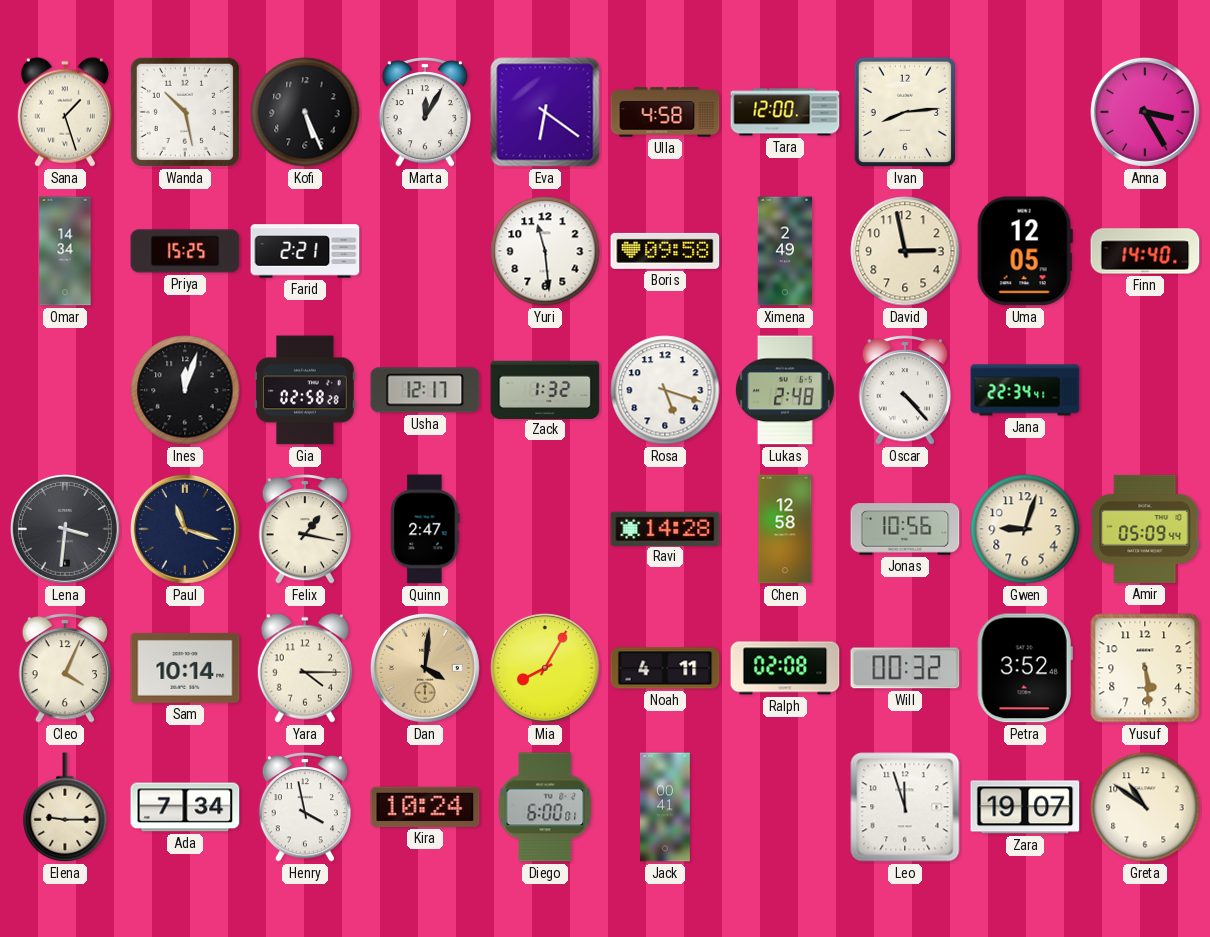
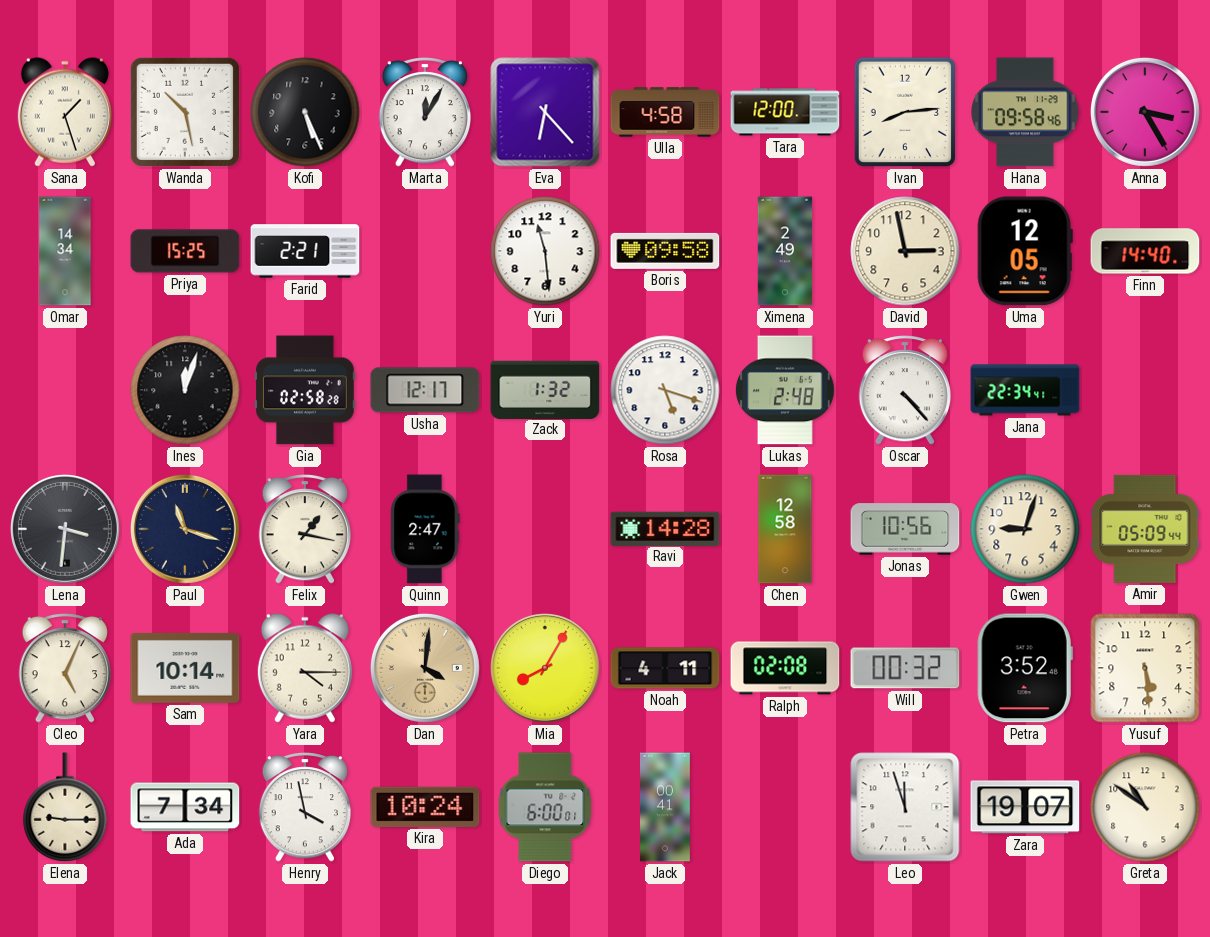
Eva: 6:21 -> 6:23
Hana: none -> 09:58
Cleo: 4:04 -> 5:04
